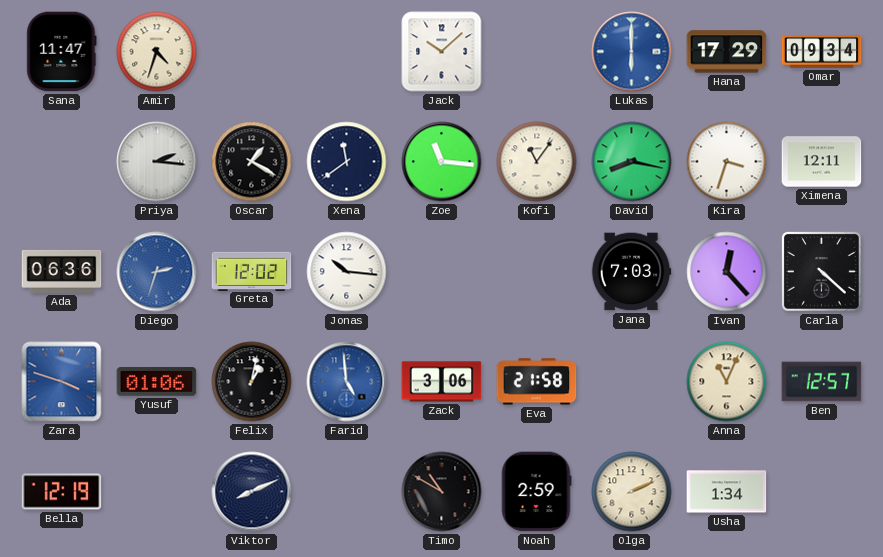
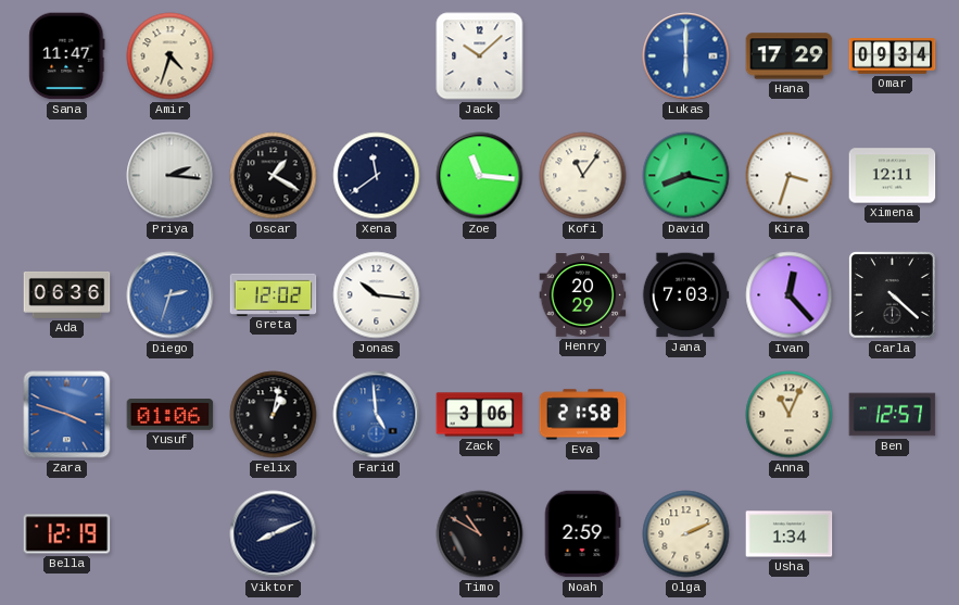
Henry: none -> 20:29
